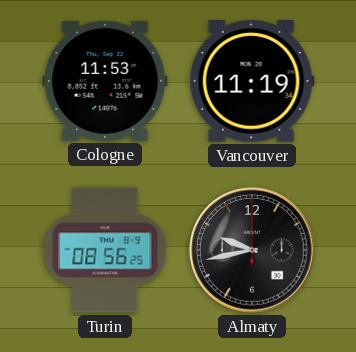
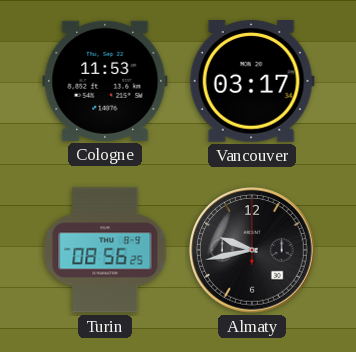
Vancouver: 11:19 -> 03:17
